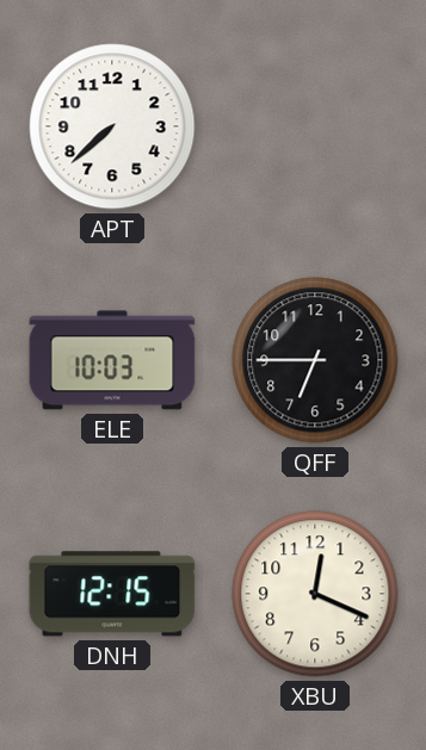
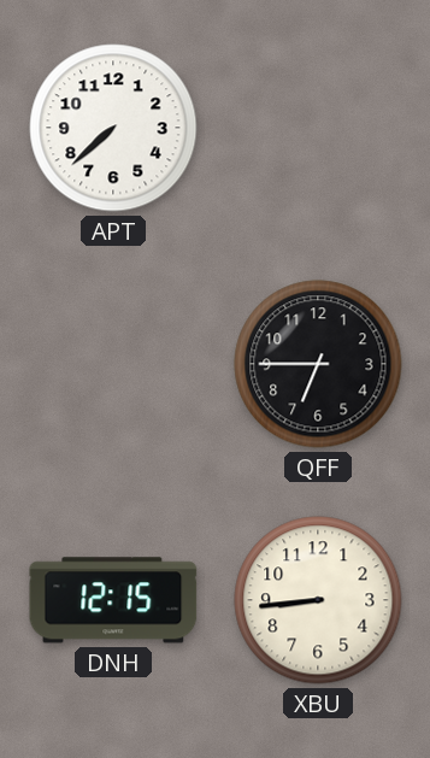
ELE: 10:03 -> none
XBU: 12:19 -> 8:44
